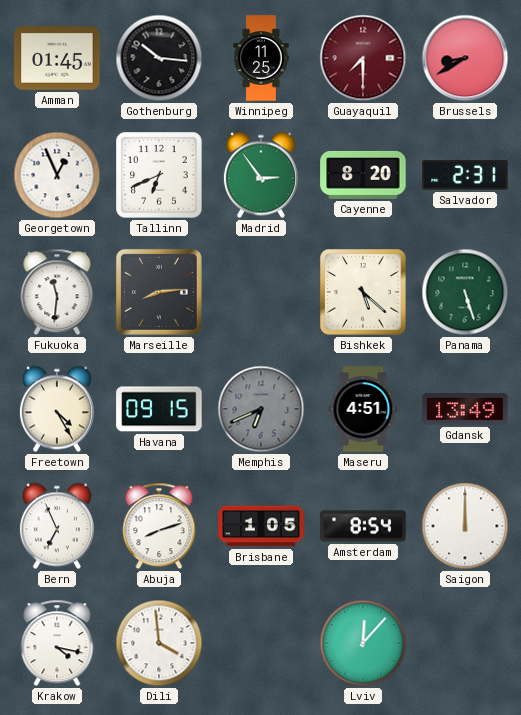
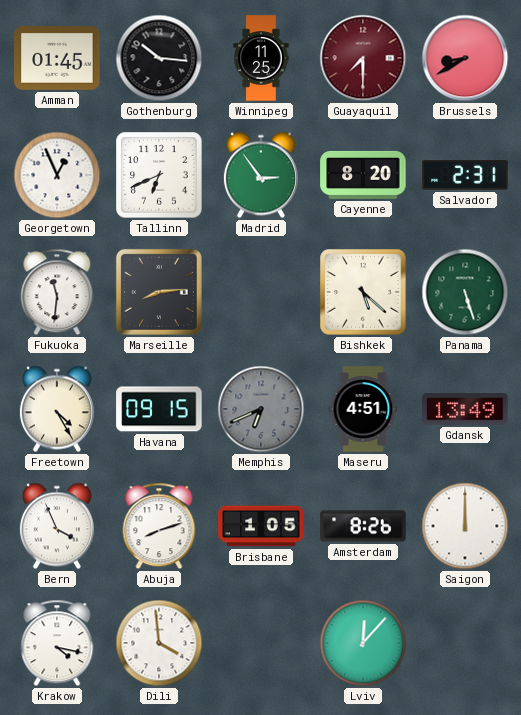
Bern: 6:56 -> 3:56
Amsterdam: 8:54 -> 8:26
